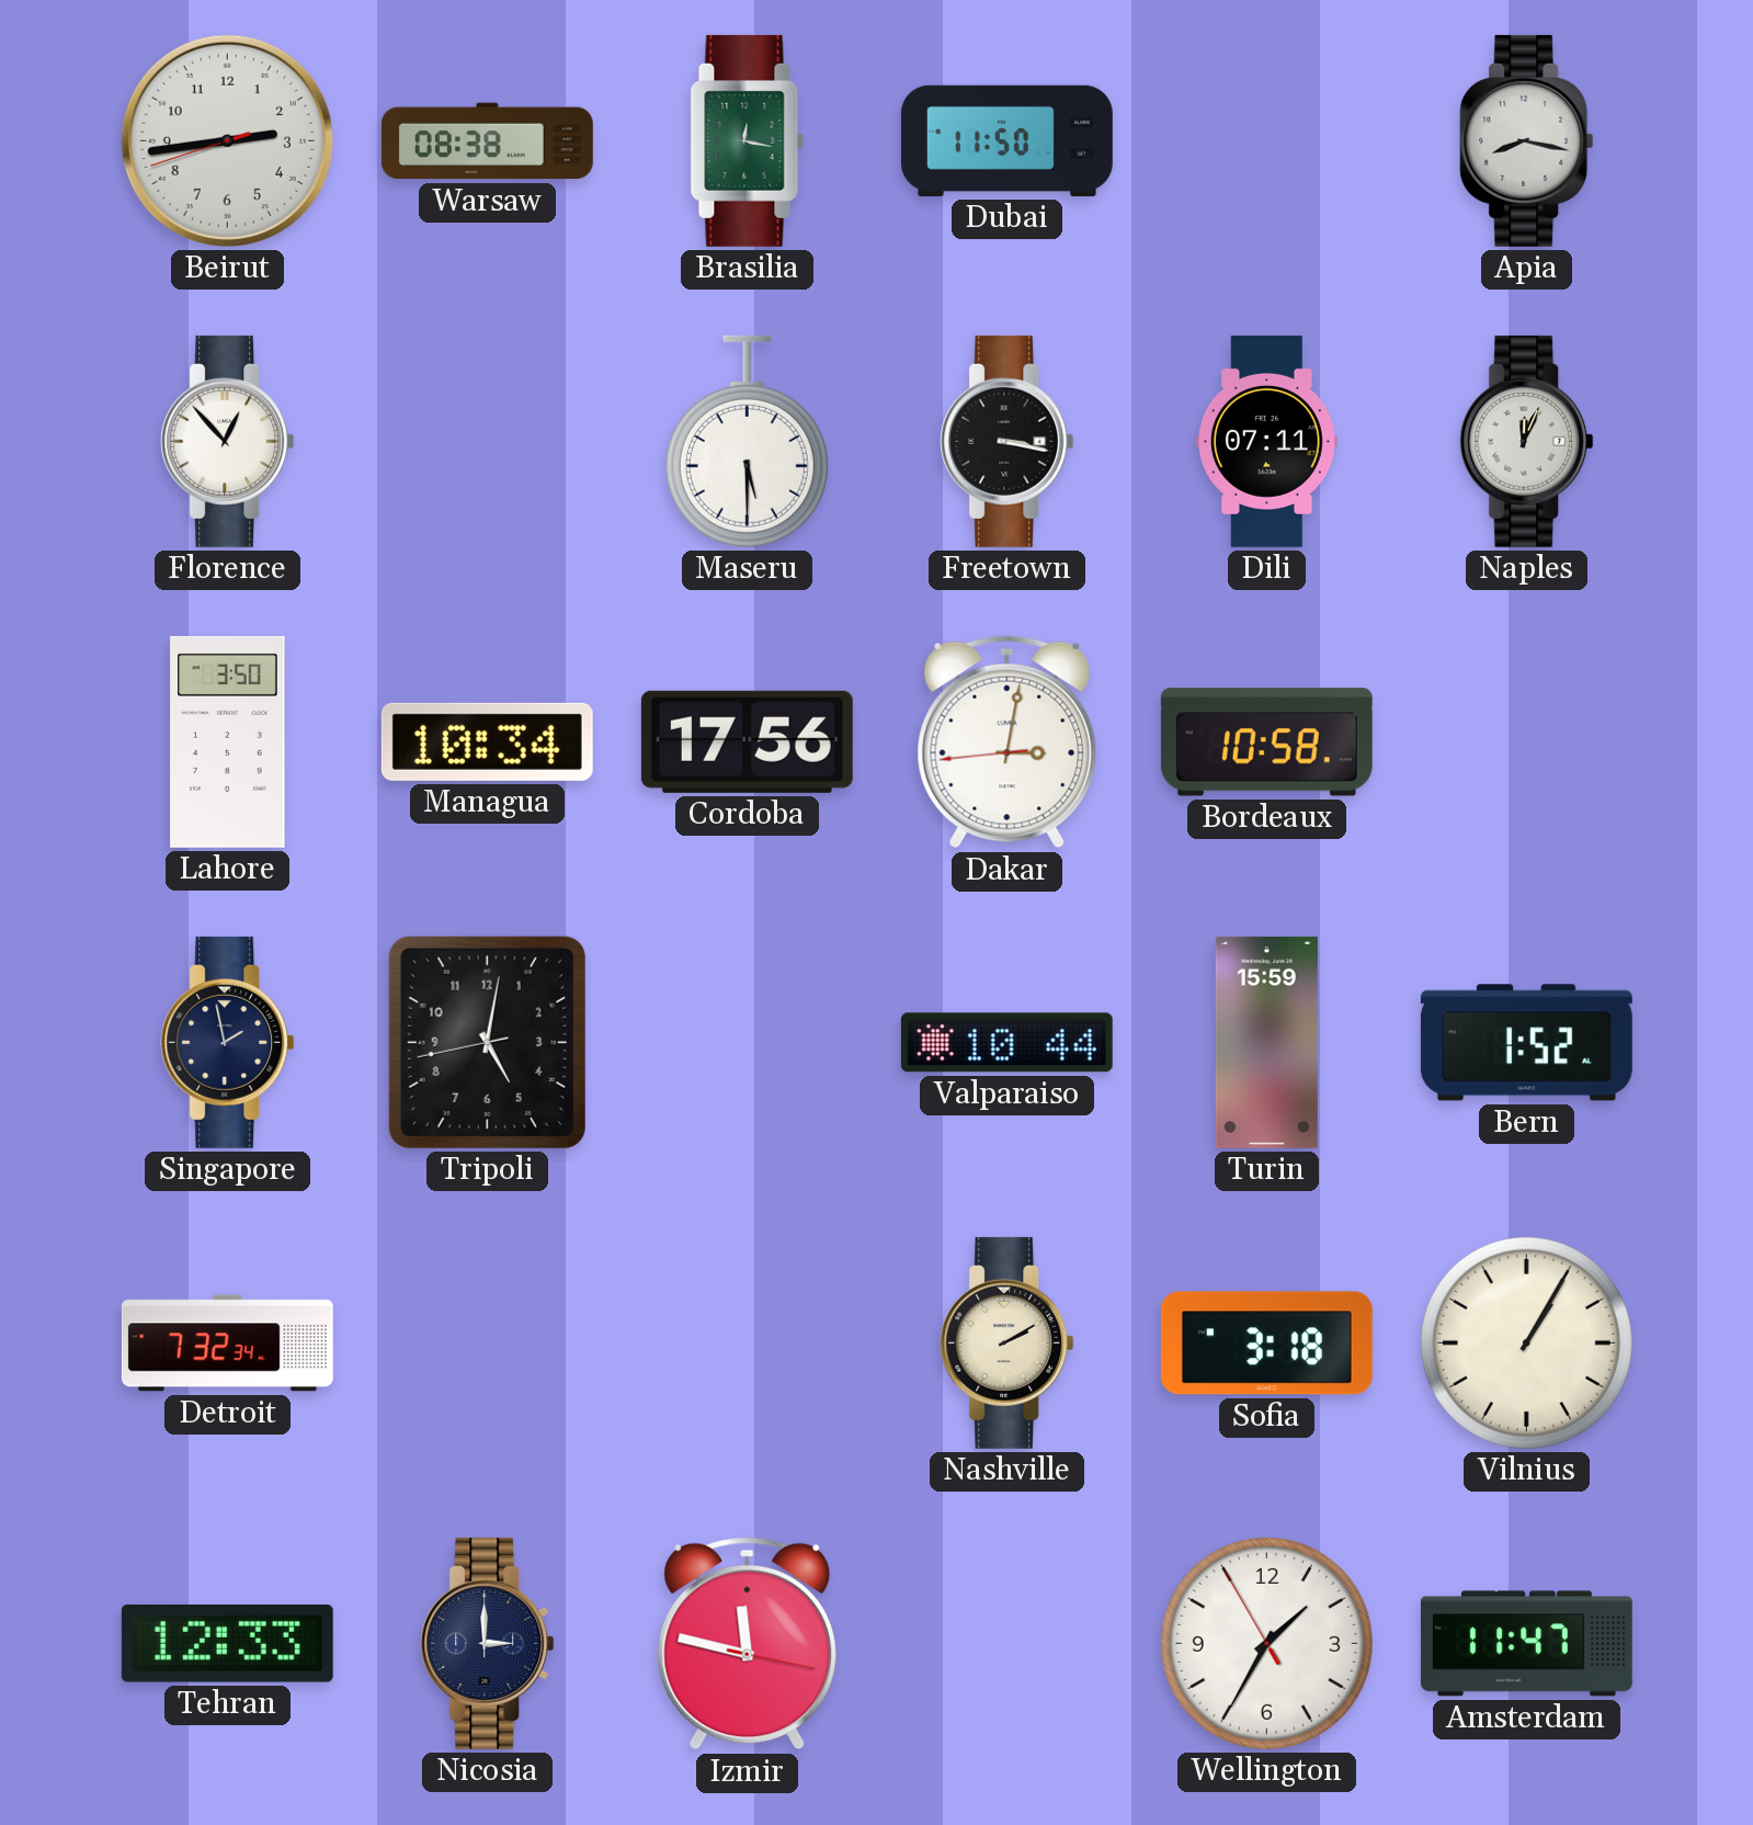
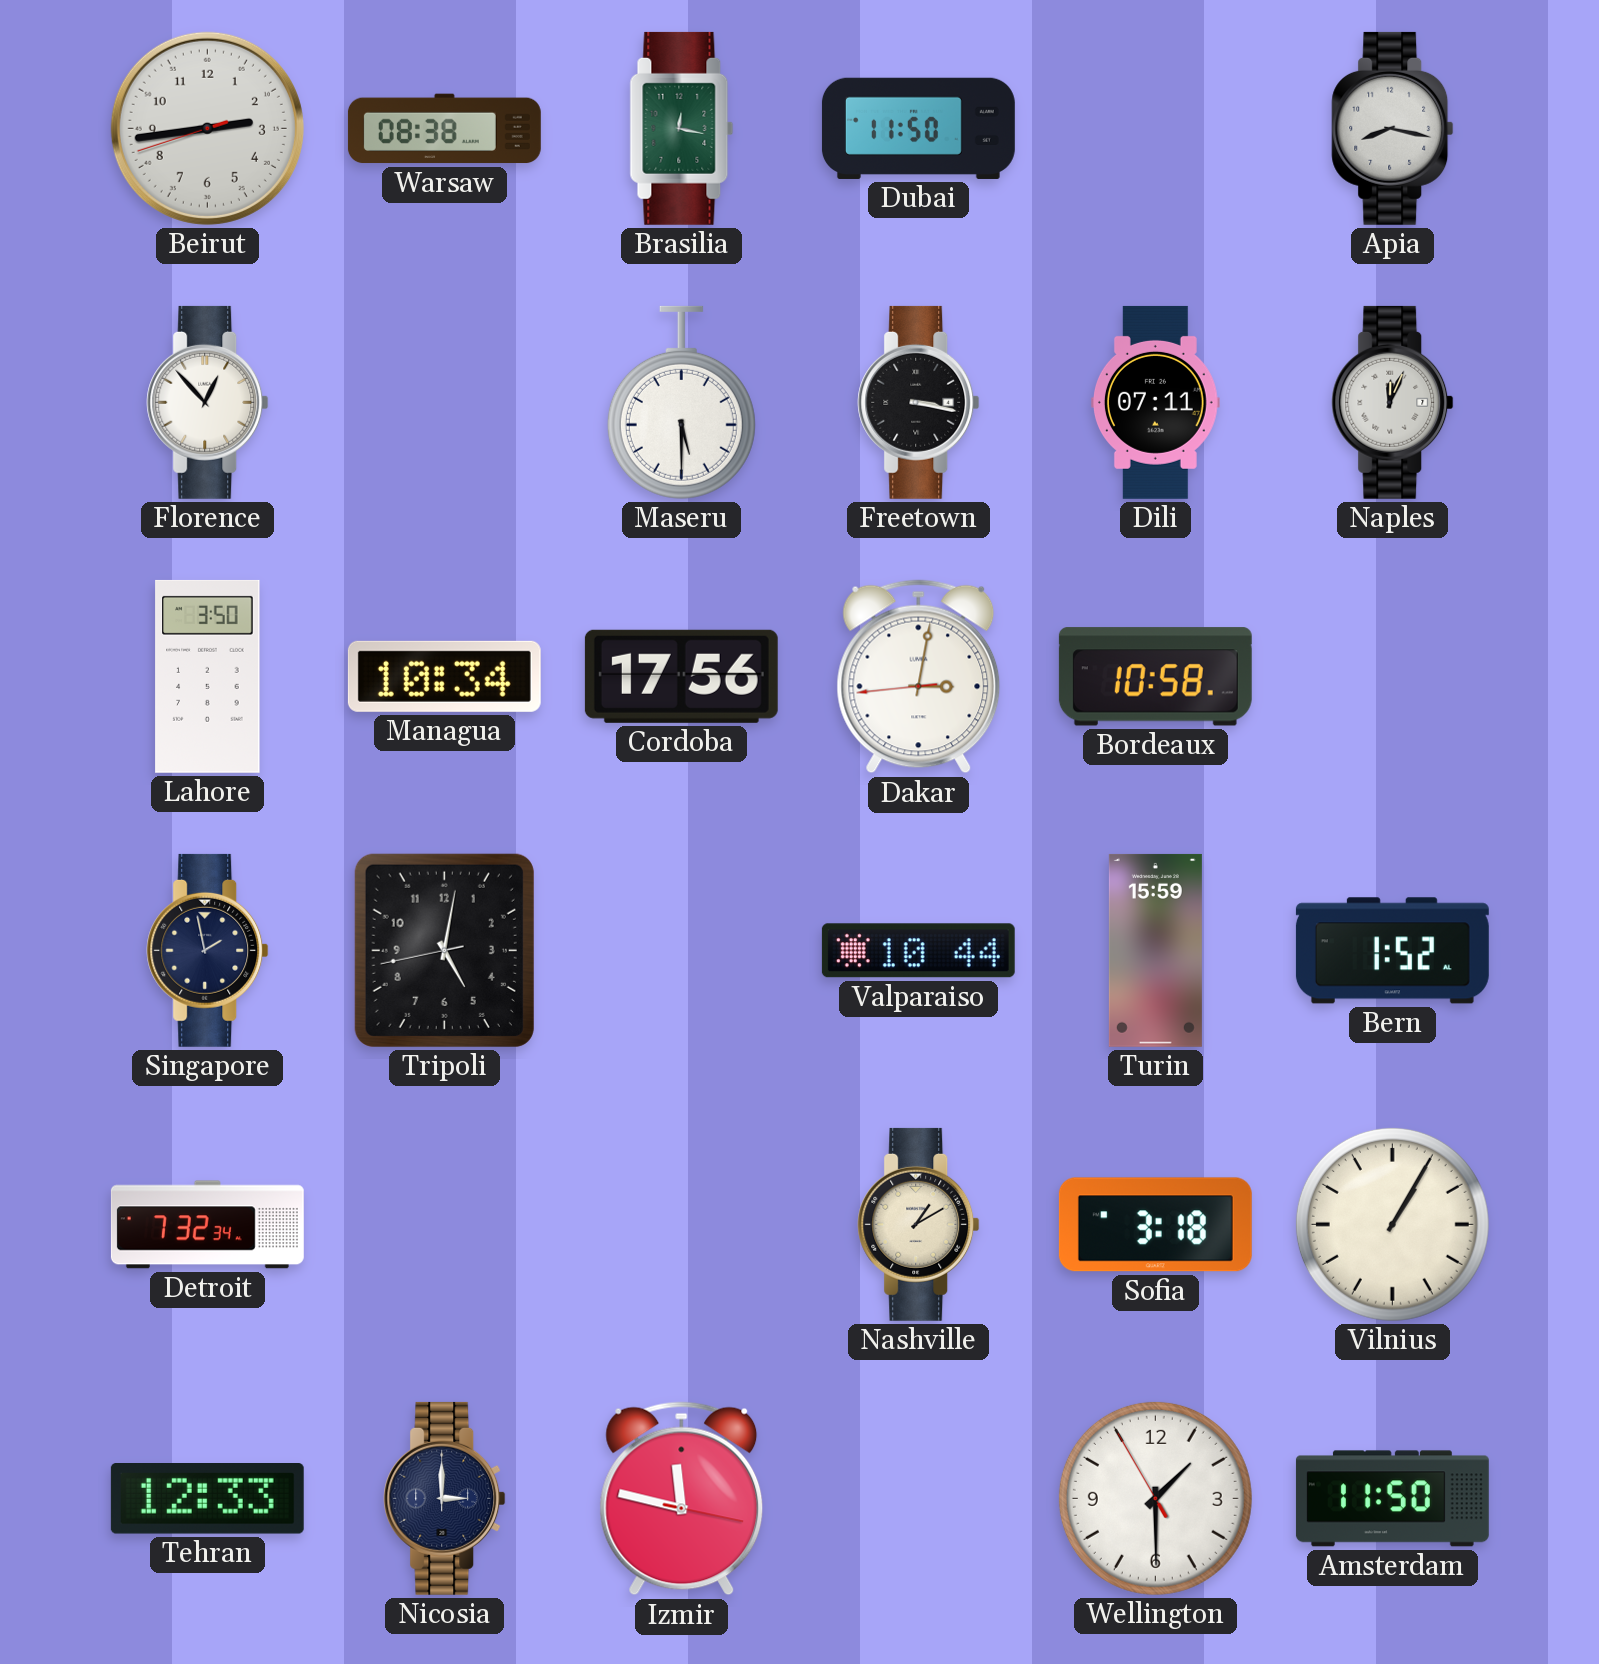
Nashville: 2:10 -> 1:10
Wellington: 1:34 -> 1:29
Amsterdam: 11:47 -> 11:50
